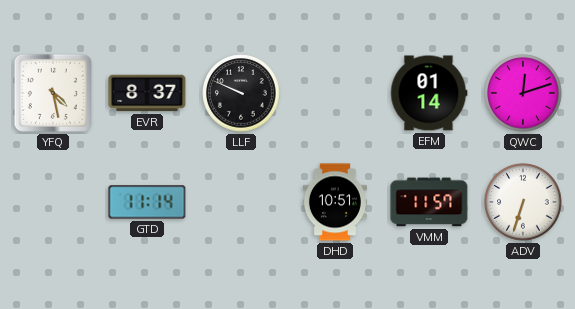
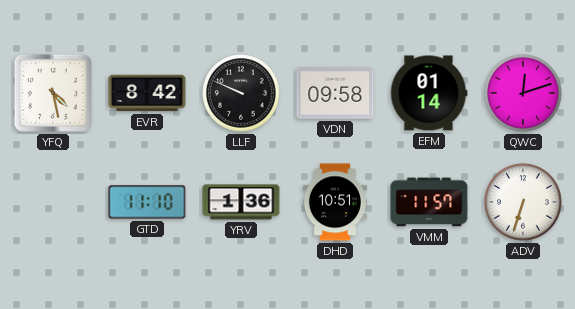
EVR: 8:37 -> 8:42
VDN: none -> 09:58
GTD: 11:14 -> 11:10
YRV: none -> 1:36
